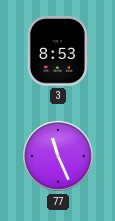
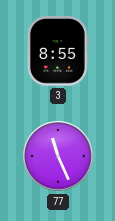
3: 8:53 -> 8:55
